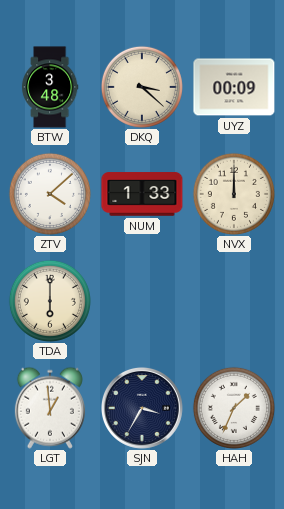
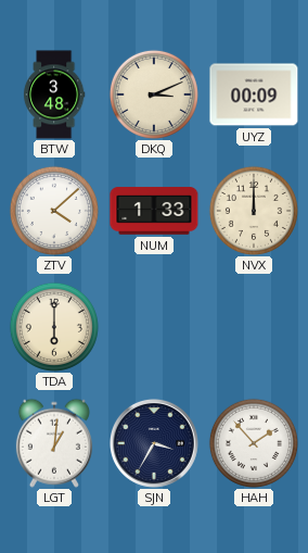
DKQ: 3:22 -> 3:11
LGT: 12:59 -> 1:01
HAH: 1:34 -> 1:53
